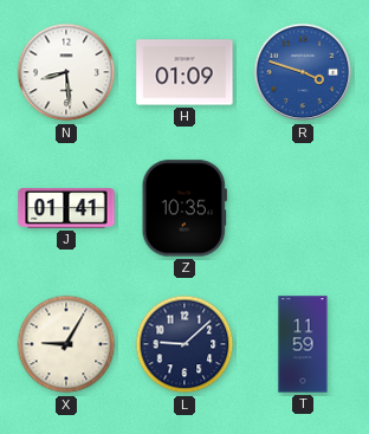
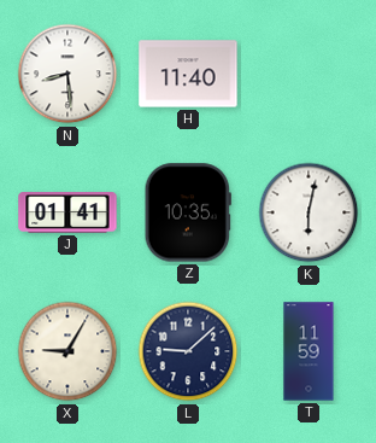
H: 01:09 -> 11:40
R: 3:48 -> none
K: none -> 6:02
